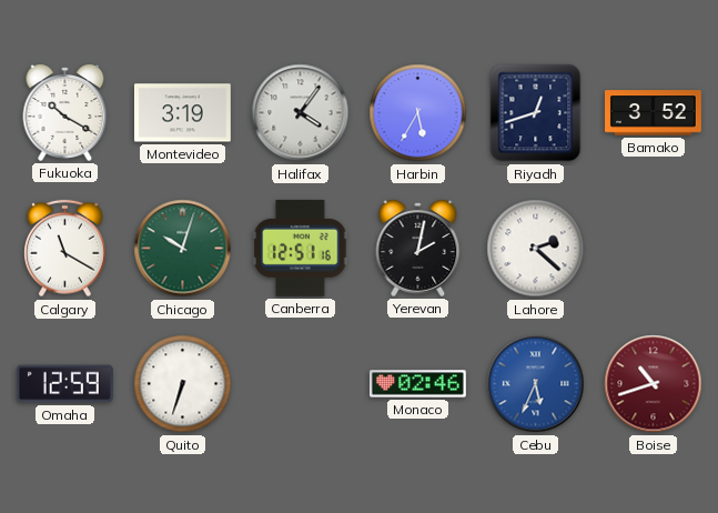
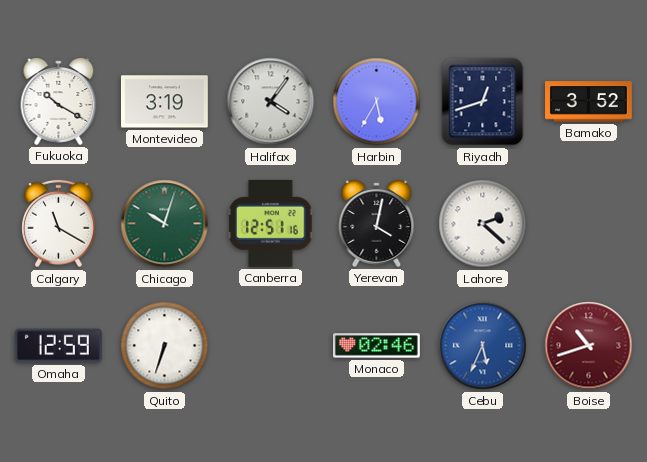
Yerevan: 2:02 -> 4:02
